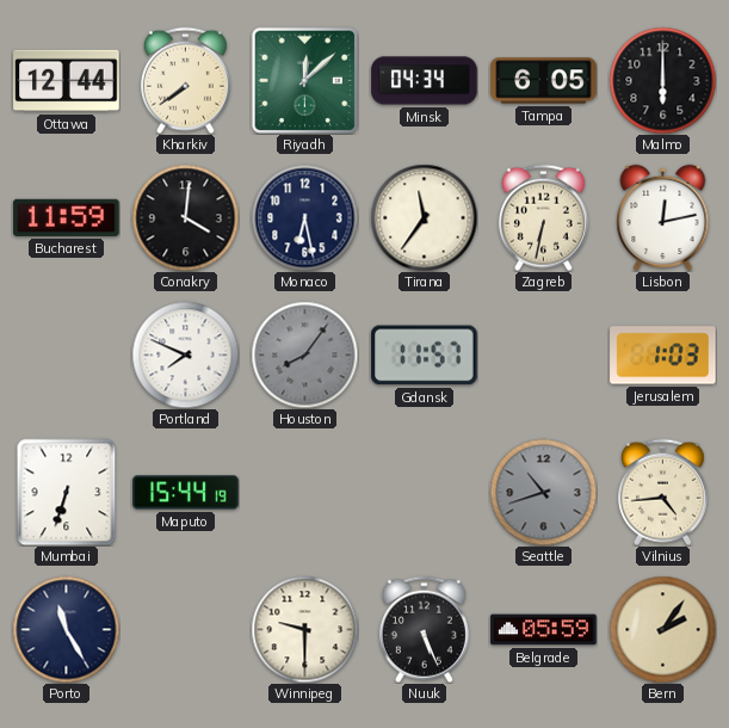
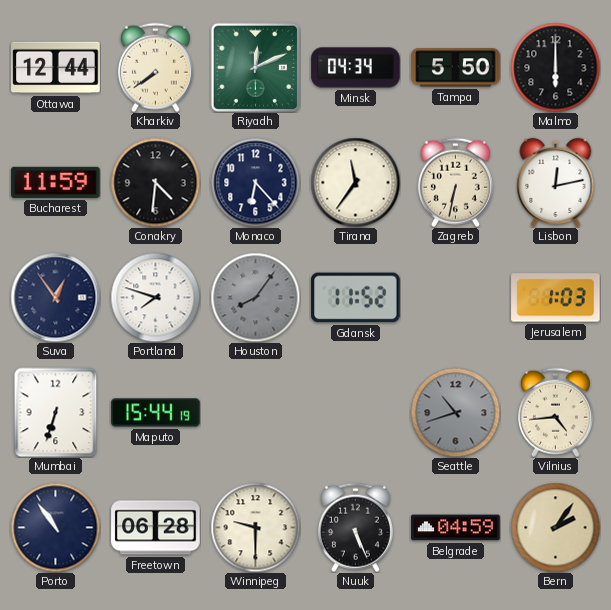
Riyadh: 12:08 -> 12:11
Tampa: 6:05 -> 5:50
Conakry: 4:01 -> 4:31
Monaco: 6:28 -> 6:23
Suva: none -> 12:54
Portland: 7:49 -> 7:48
Gdansk: 11:57 -> 11:52
Porto: 11:25 -> 10:54
Freetown: none -> 06:28
Belgrade: 05:59 -> 04:59
